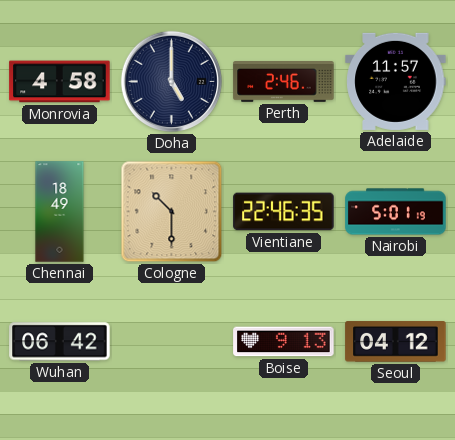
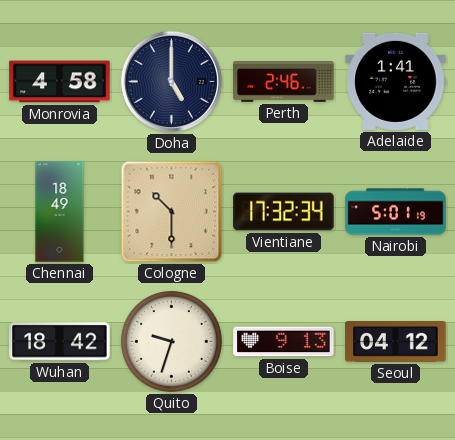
Adelaide: 11:57 -> 1:41
Vientiane: 22:46 -> 17:32
Wuhan: 06:42 -> 18:42
Quito: none -> 9:33
